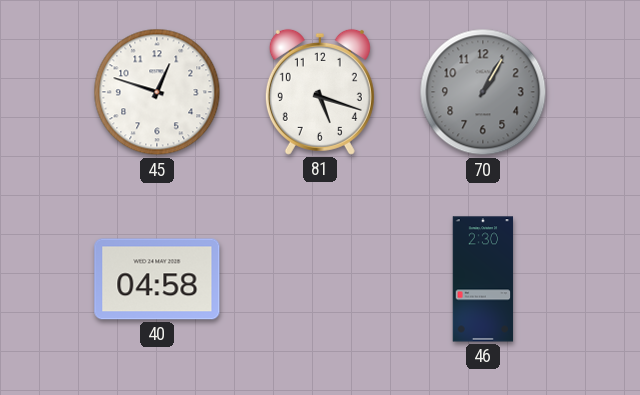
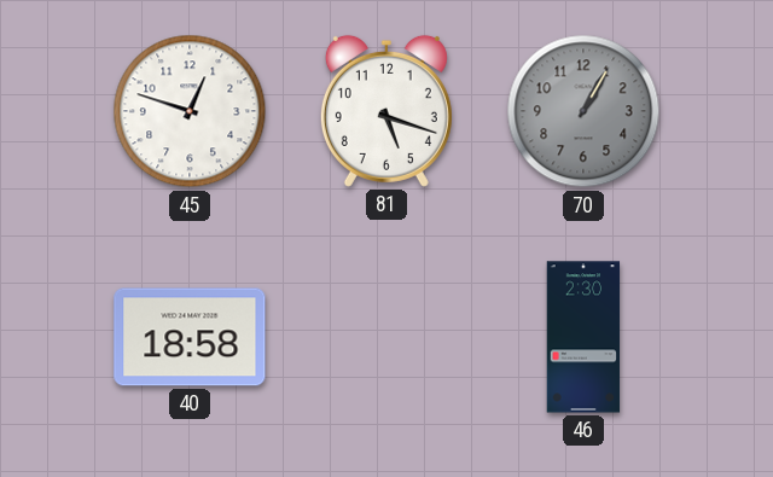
40: 04:58 -> 18:58
